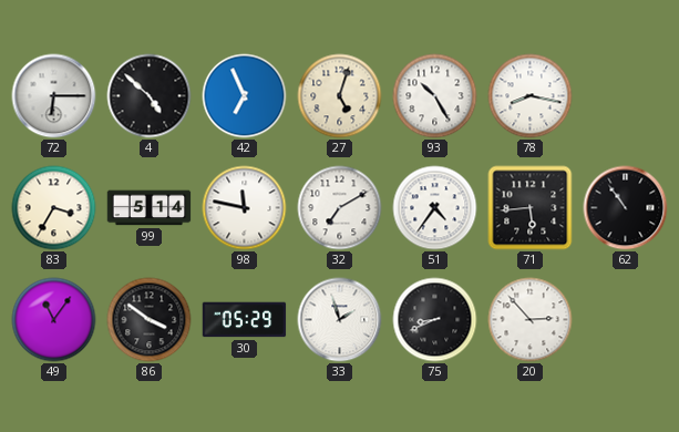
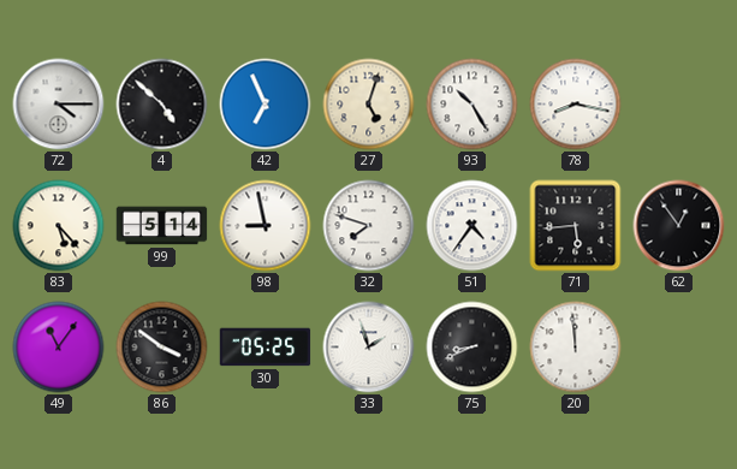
72: 6:15 -> 4:15
83: 3:35 -> 5:23
98: 11:47 -> 8:58
32: 7:10 -> 7:48
62: 10:54 -> 12:54
30: 05:29 -> 05:25
20: 2:53 -> 11:59
